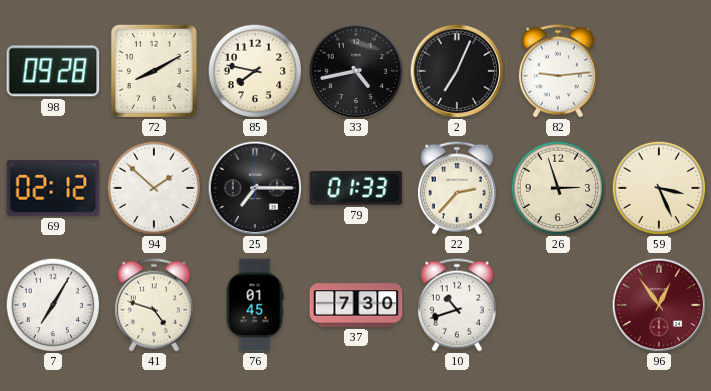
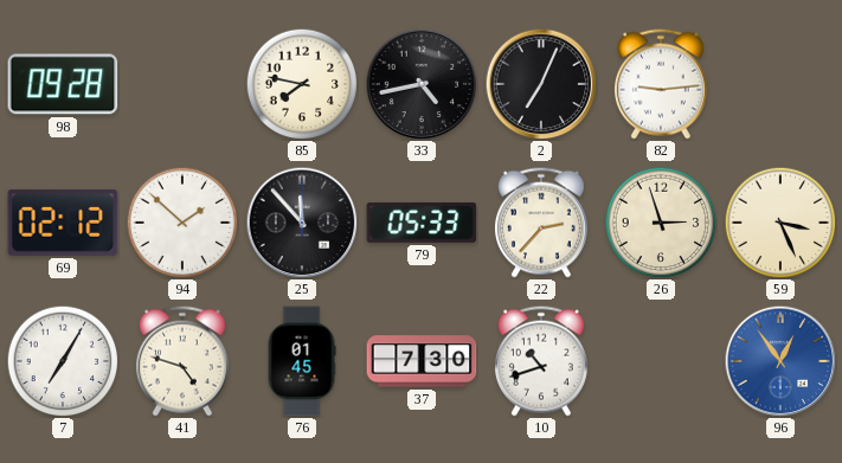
72: 8:10 -> none
25: 7:15 -> 11:53
79: 01:33 -> 05:33
96 dial: burgundy -> blue
